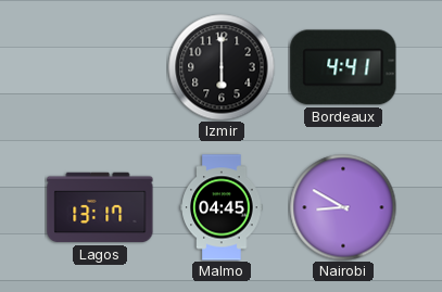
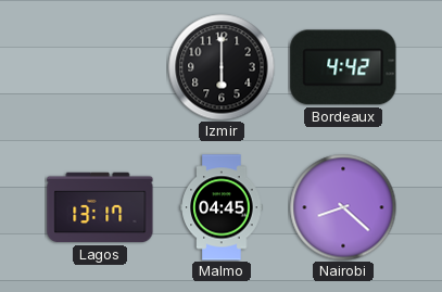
Bordeaux: 4:41 -> 4:42
Nairobi: 8:50 -> 8:22
